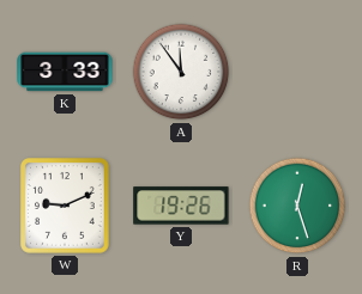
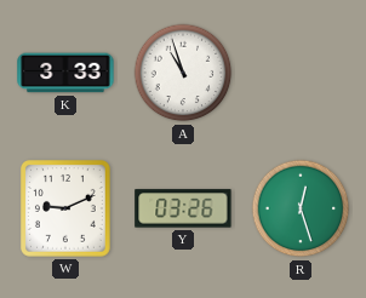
A: 11:54 -> 10:57
Y: 19:26 -> 03:26
